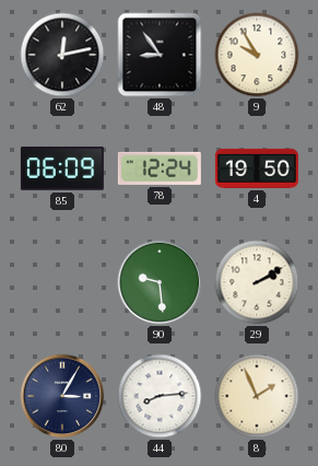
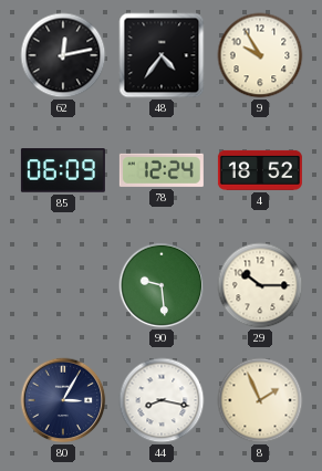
48: 8:54 -> 4:36
4: 19:50 -> 18:52
29: 2:10 -> 10:15
44: 8:14 -> 8:17
